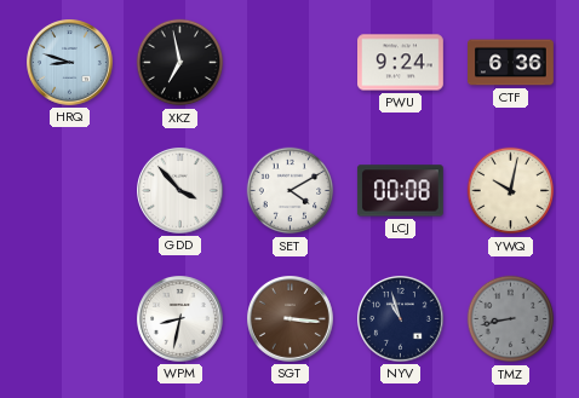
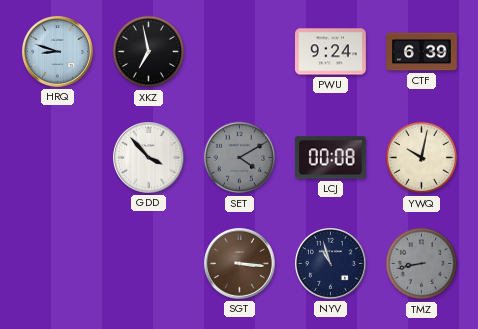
CTF: 6:36 -> 6:39
SET dial: white -> grey
WPM: 8:32 -> none
